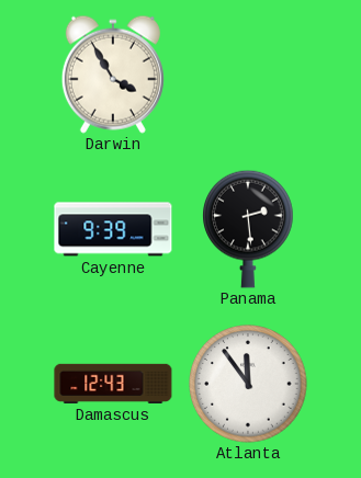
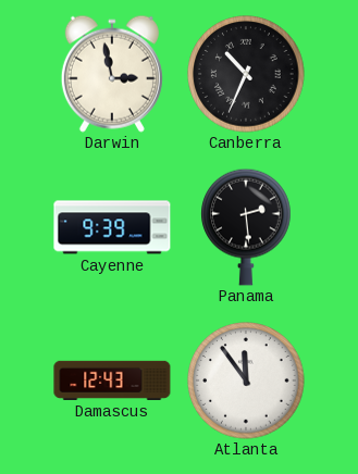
Darwin: 3:55 -> 2:58
Canberra: none -> 10:34
